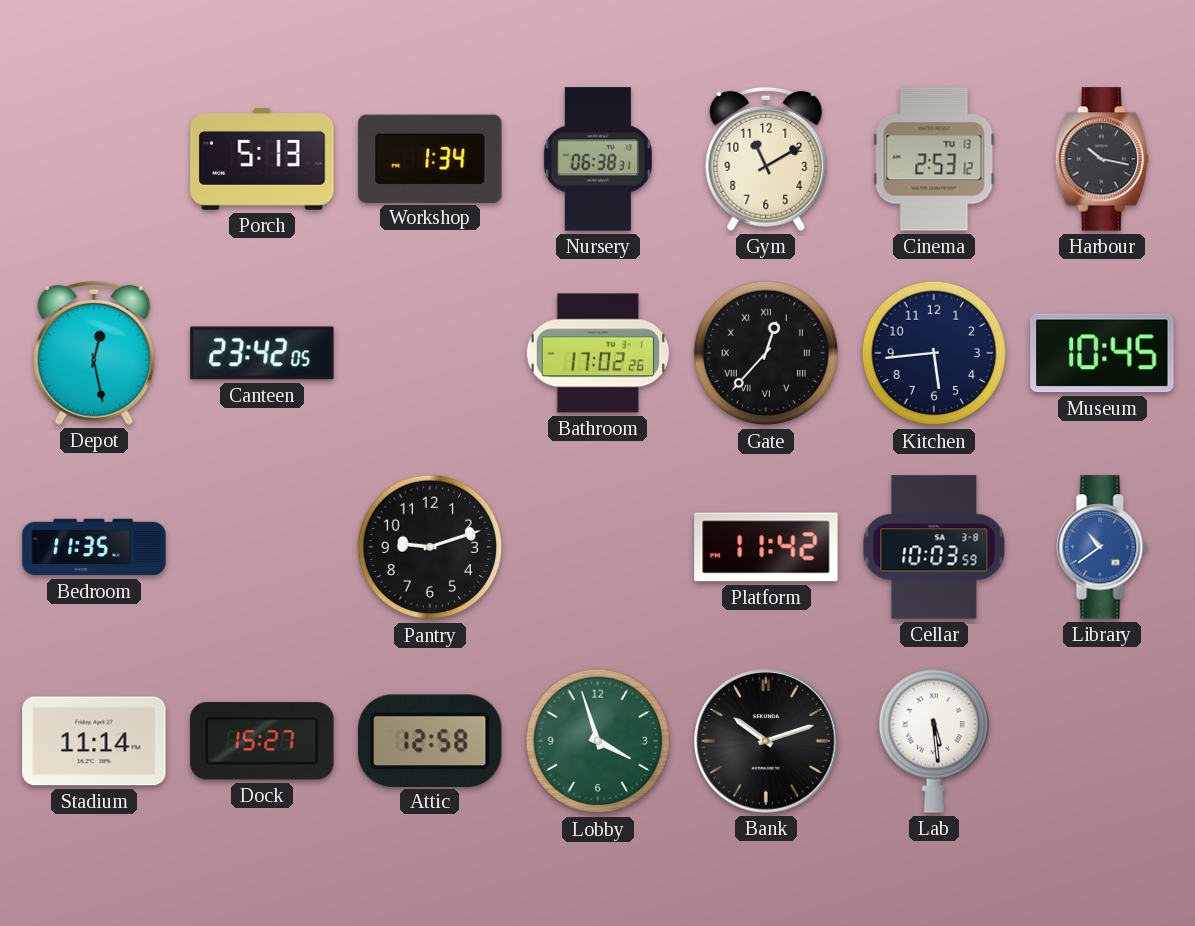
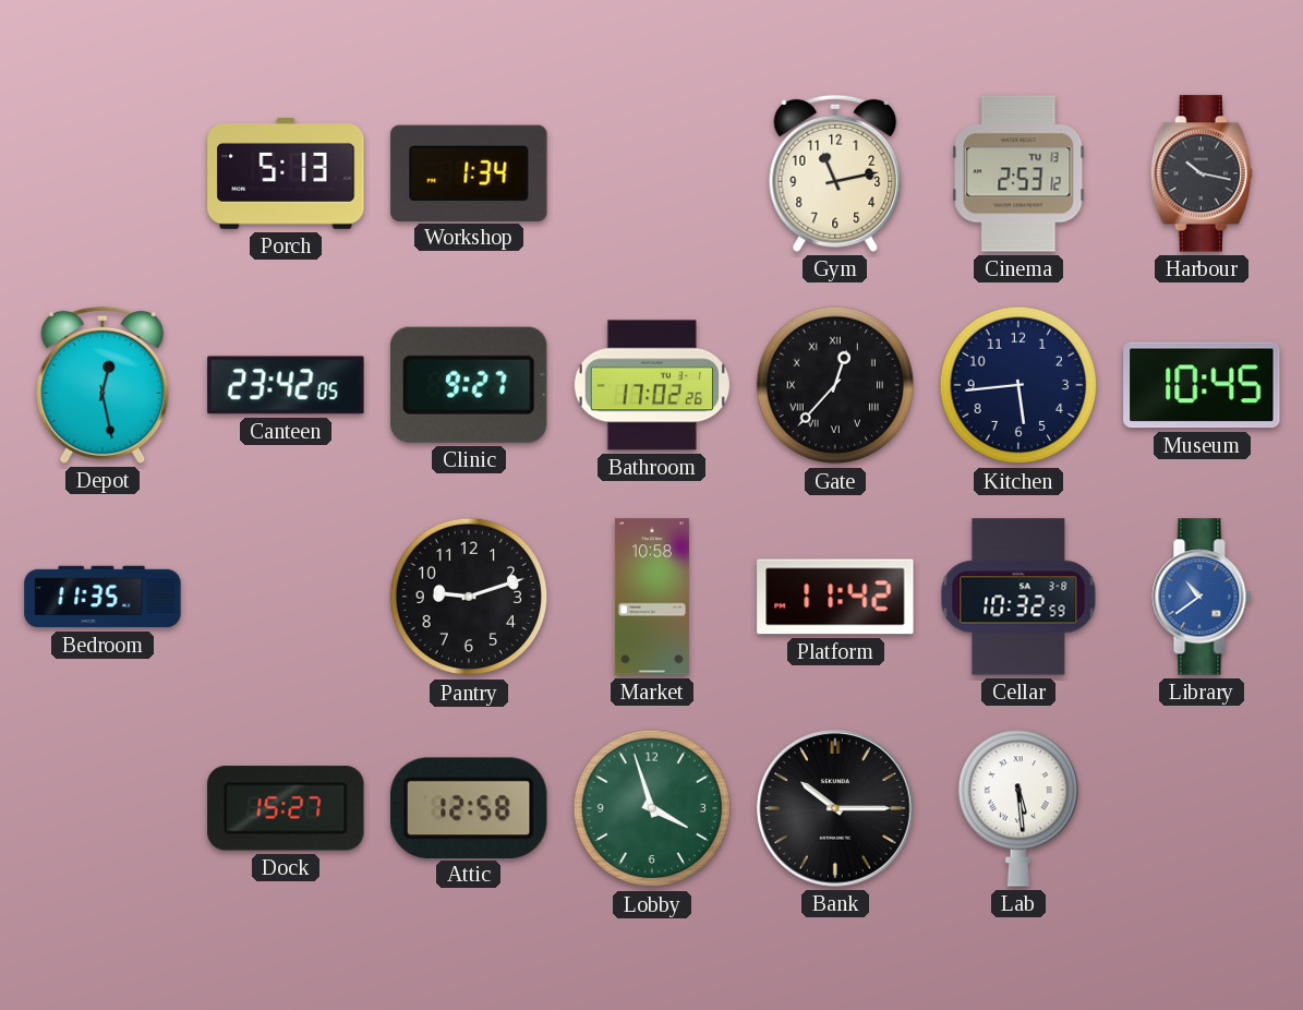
Nursery: 06:38 -> none
Gym: 11:10 -> 11:13
Clinic: none -> 9:27
Market: none -> 10:58
Cellar: 10:03 -> 10:32
Stadium: 11:14 -> none
Bank: 10:12 -> 10:15
